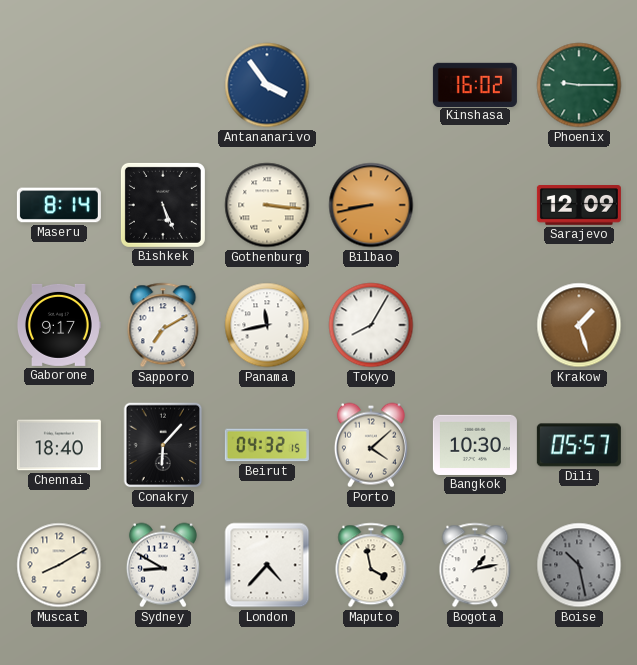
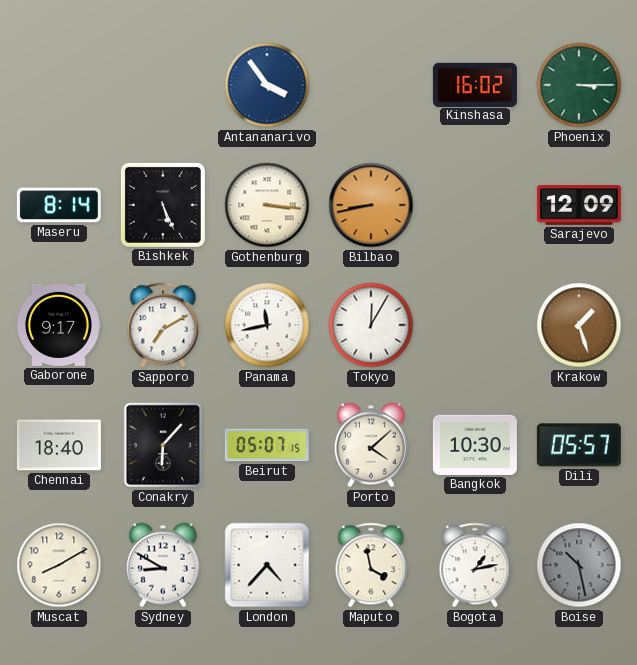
Phoenix: 9:15 -> 3:15
Tokyo: 8:05 -> 12:05
Beirut: 04:32 -> 05:07
